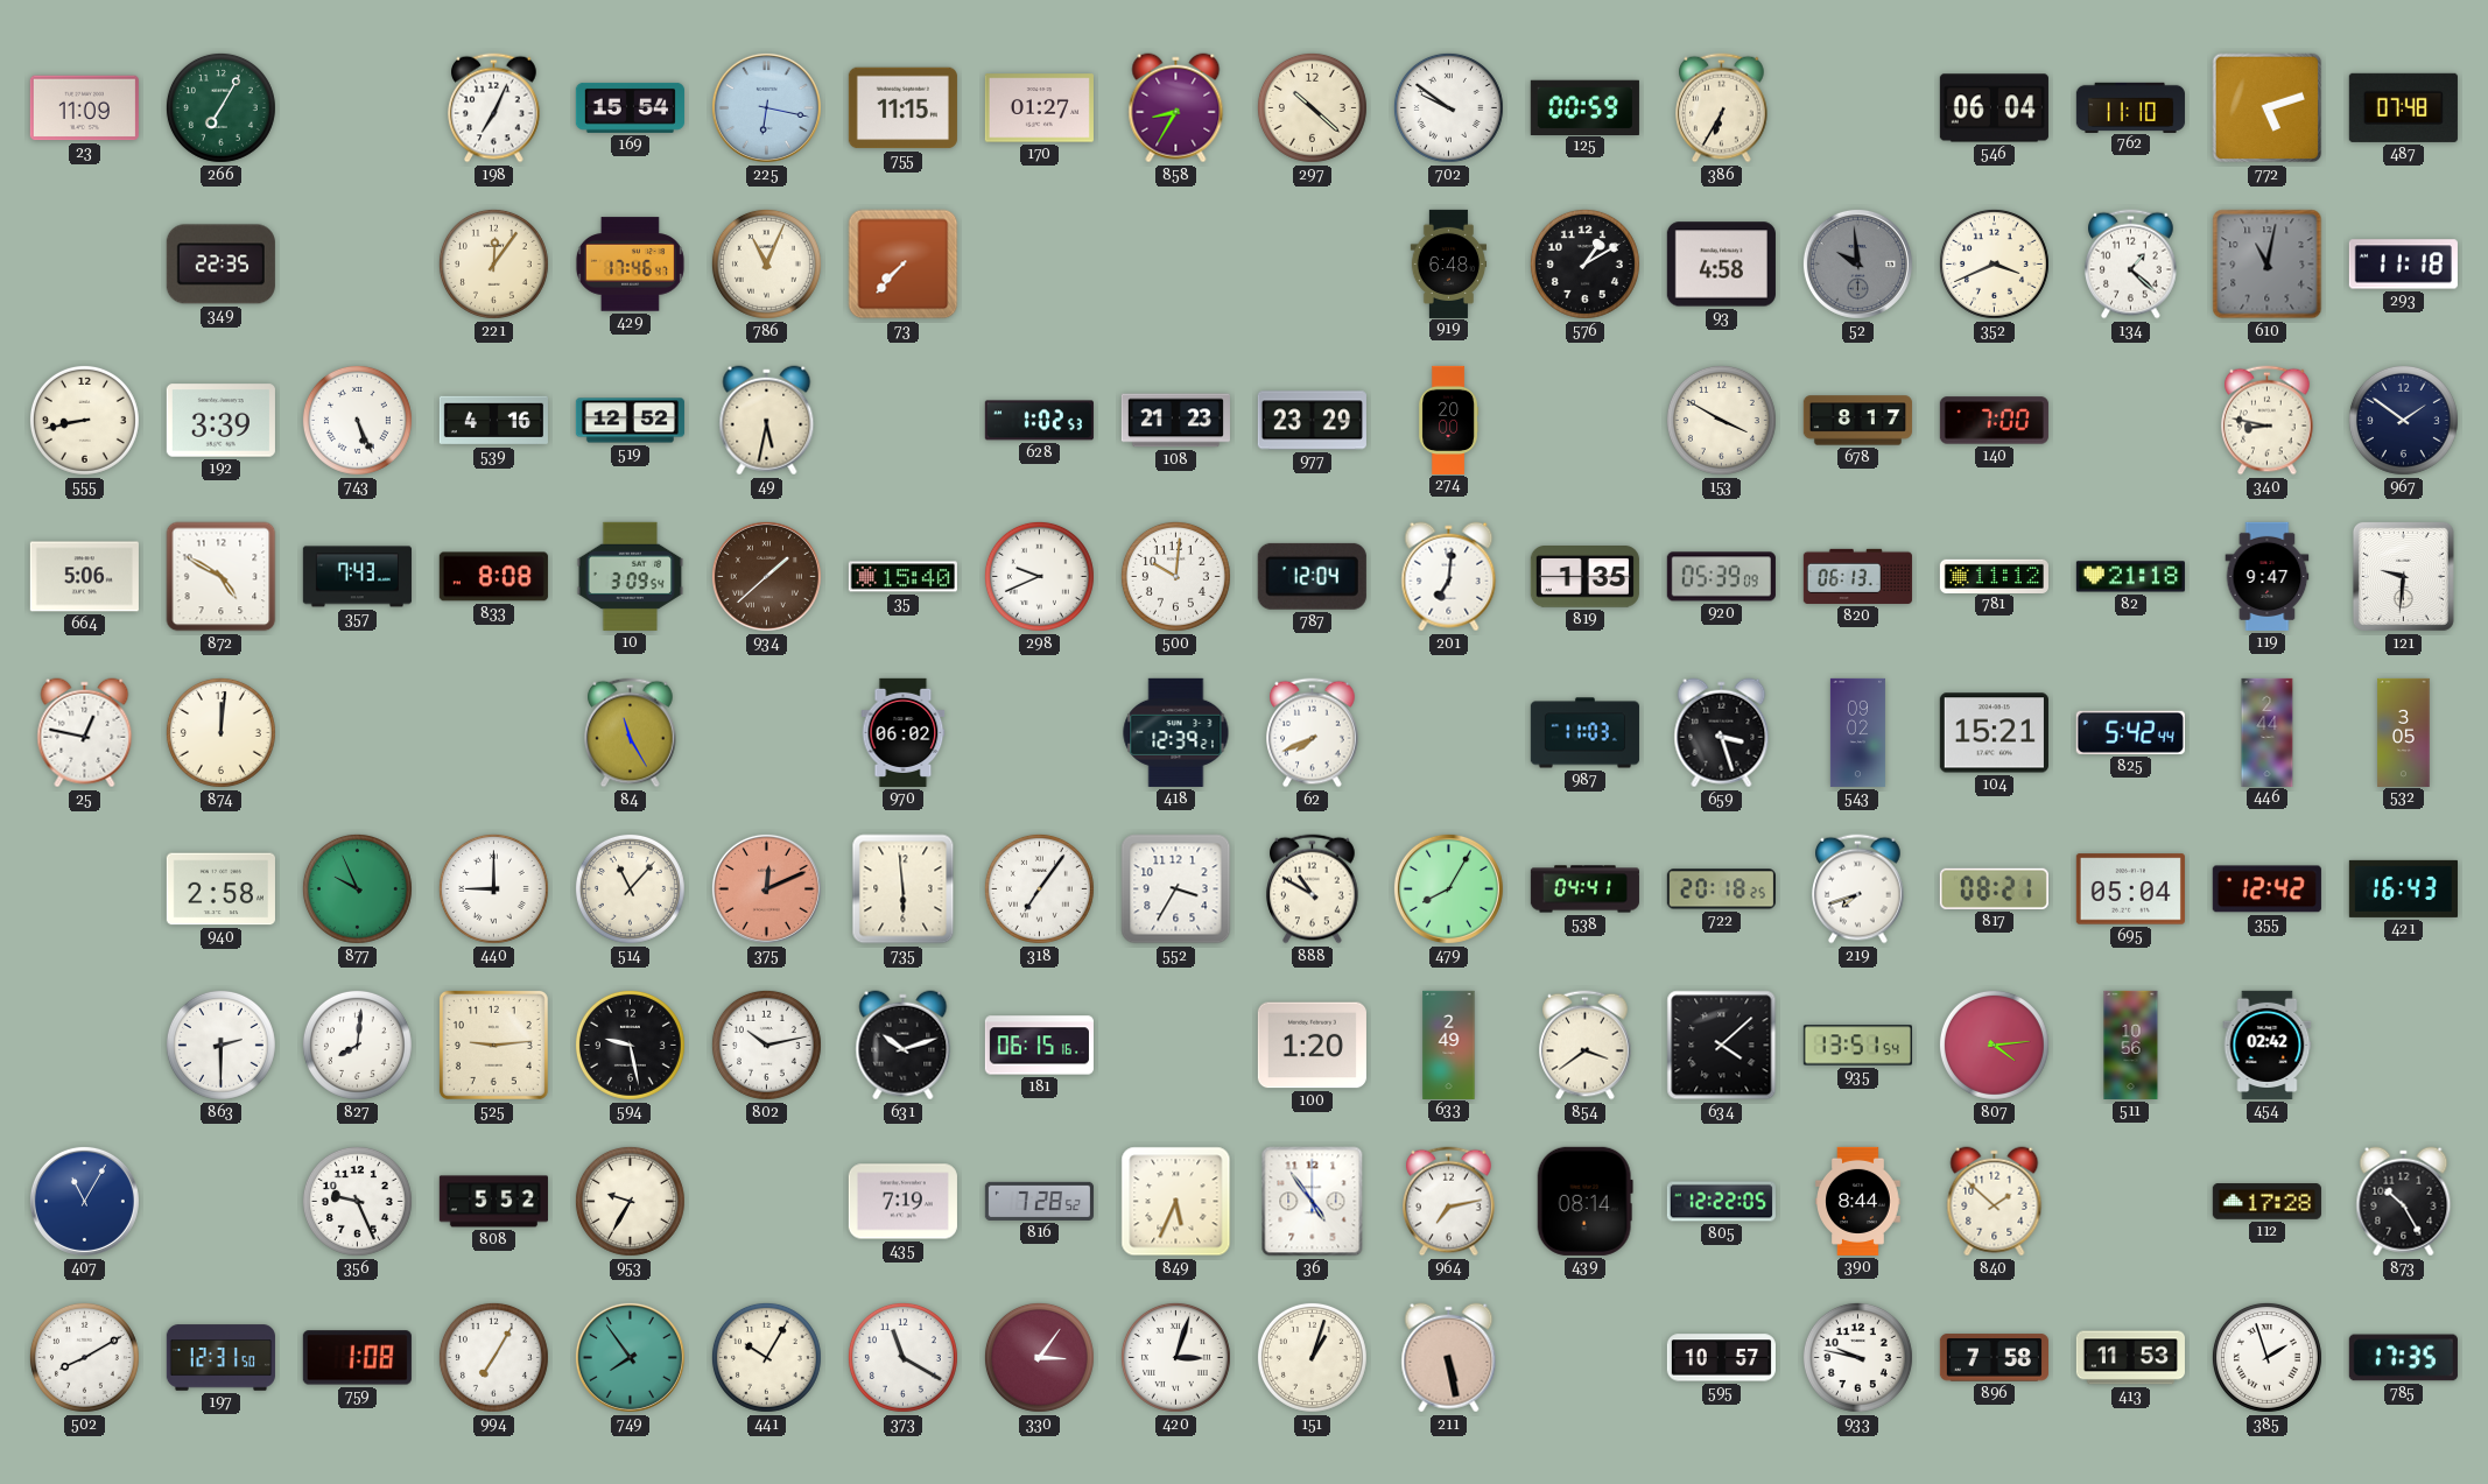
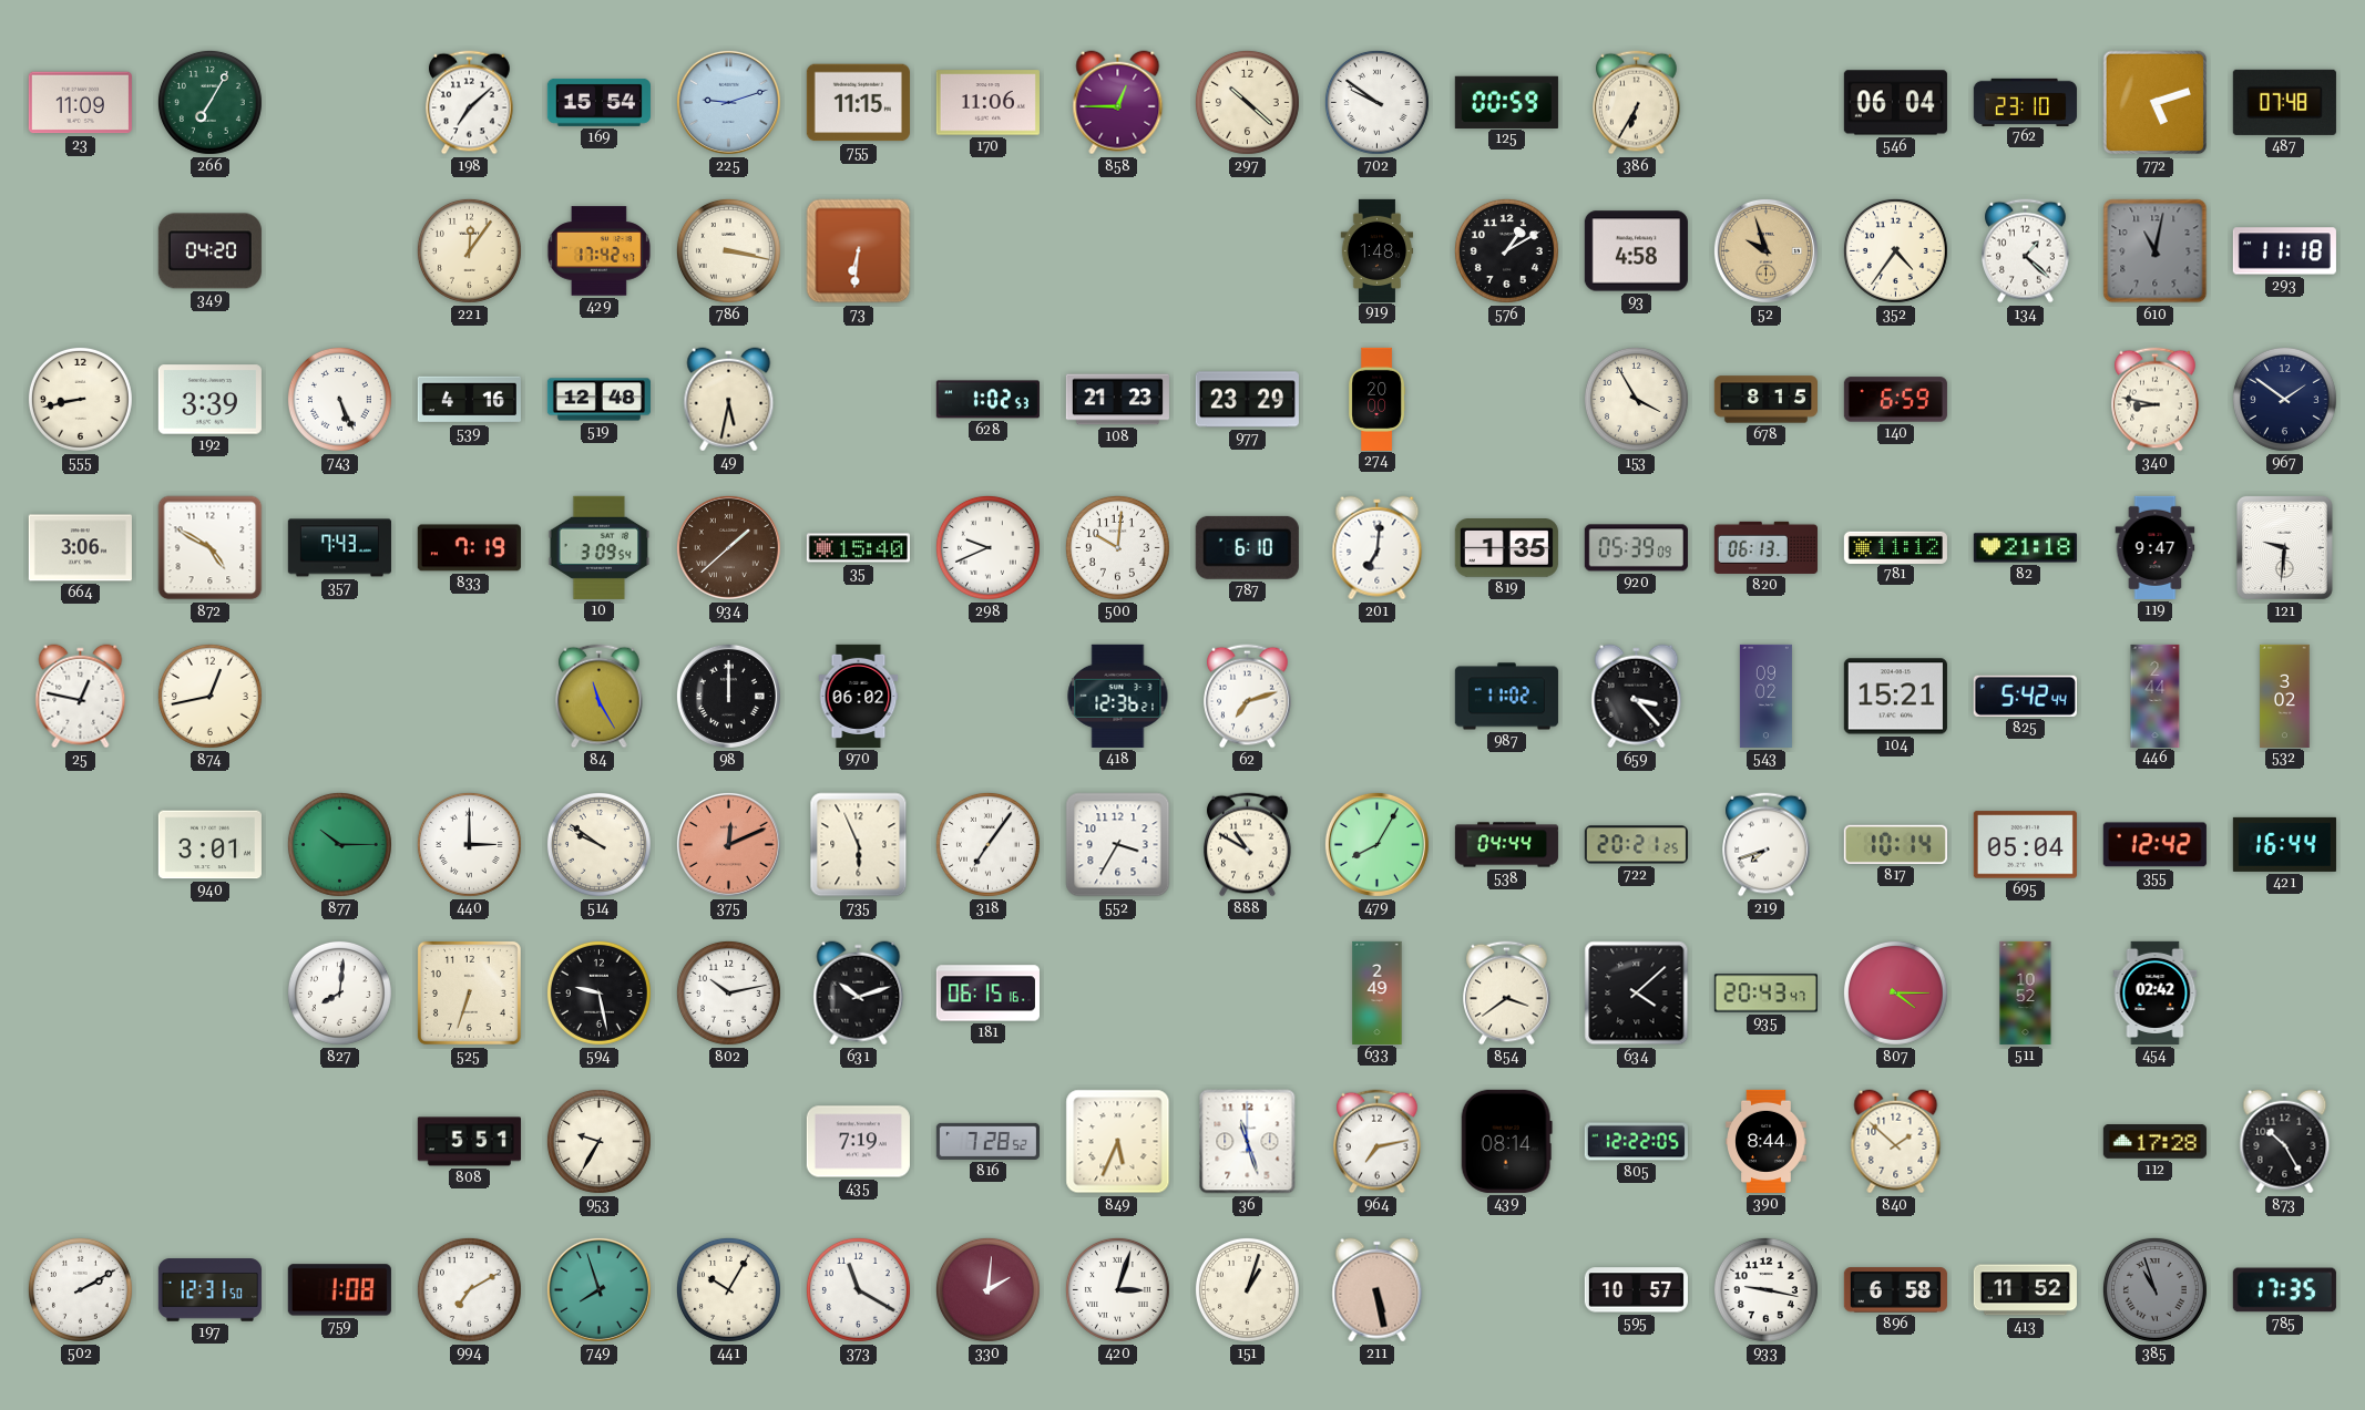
198: 7:04 -> 7:08
225: 6:17 -> 9:12
170: 01:27 -> 11:06
858: 8:35 -> 12:45
762: 11:10 -> 23:10
349: 22:35 -> 04:20
429: 17:46 -> 17:42
786: 11:04 -> 3:17
73: 7:37 -> 6:31
919: 6:48 -> 1:48
52: 9:59 -> 9:57
52 dial: grey -> champagne
352: 3:41 -> 4:36
519: 12:52 -> 12:48
153: 3:50 -> 3:55
678: 8:17 -> 8:15
140: 7:00 -> 6:59
664: 5:06 -> 3:06
833: 8:08 -> 7:19
787: 12:04 -> 6:10
874: 12:01 -> 12:43
98: none -> 12:00
418: 12:39 -> 12:36
62: 7:41 -> 7:12
987: 11:03 -> 11:02
659: 3:27 -> 3:23
532: 3:05 -> 3:02
940: 2:58 -> 3:01
877: 9:56 -> 10:15
440: 9:00 -> 3:00
514: 11:07 -> 9:51
735: 5:59 -> 5:56
538: 04:41 -> 04:44
722: 20:18 -> 20:21
817: 08:21 -> 10:14
421: 16:43 -> 16:44
863: 2:30 -> none
525: 9:14 -> 6:33
100: 1:20 -> none
935: 13:51 -> 20:43
807: 4:14 -> 4:15
511: 10:56 -> 10:52
407: 11:05 -> none
356: 9:26 -> none
808: 5:52 -> 5:51
36: 4:54 -> 11:27
502: 8:10 -> 2:10
994: 7:05 -> 7:10
749: 7:54 -> 7:57
330: 3:06 -> 2:01
933: 9:47 -> 9:17
896: 7:58 -> 6:58
413: 11:53 -> 11:52
385: 1:57 -> 10:57
385 dial: white -> grey
